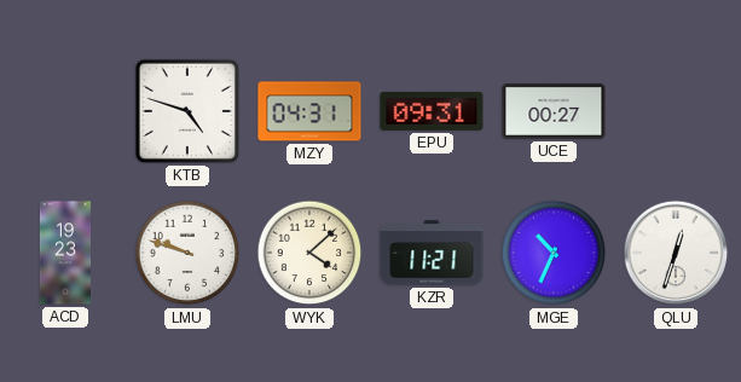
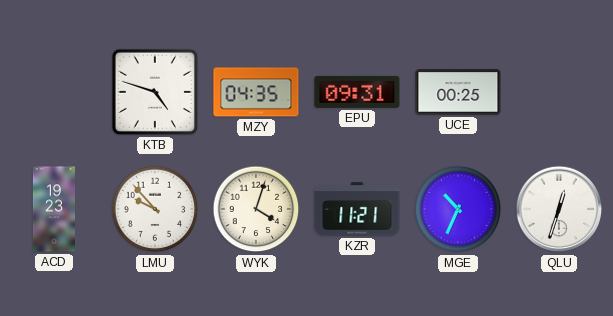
MZY: 04:31 -> 04:35
UCE: 00:27 -> 00:25
LMU: 9:48 -> 9:53
WYK: 4:08 -> 4:03
